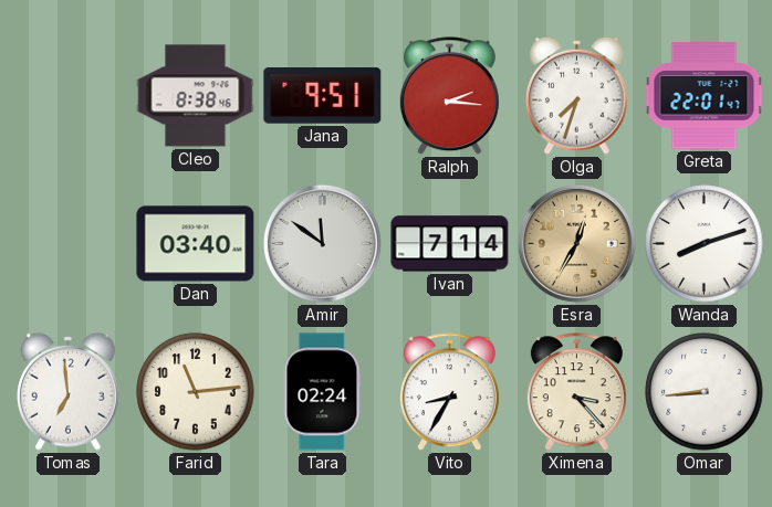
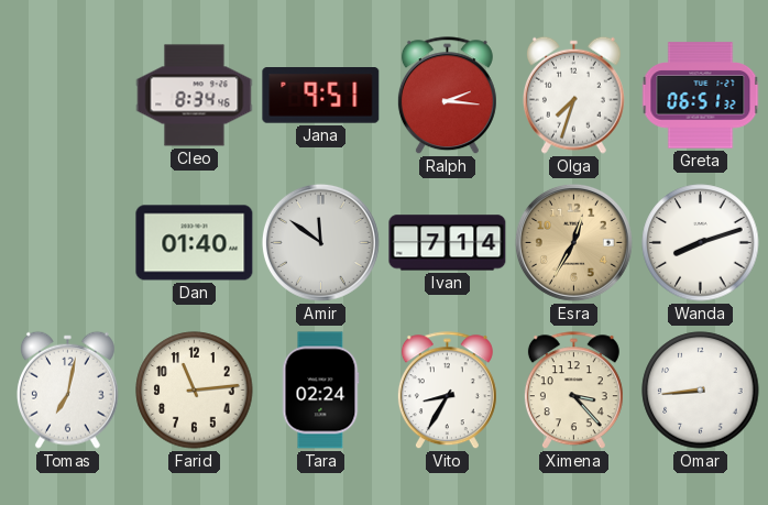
Cleo: 8:38 -> 8:34
Greta: 22:01 -> 06:51
Dan: 03:40 -> 01:40
Tomas: 6:59 -> 7:02
